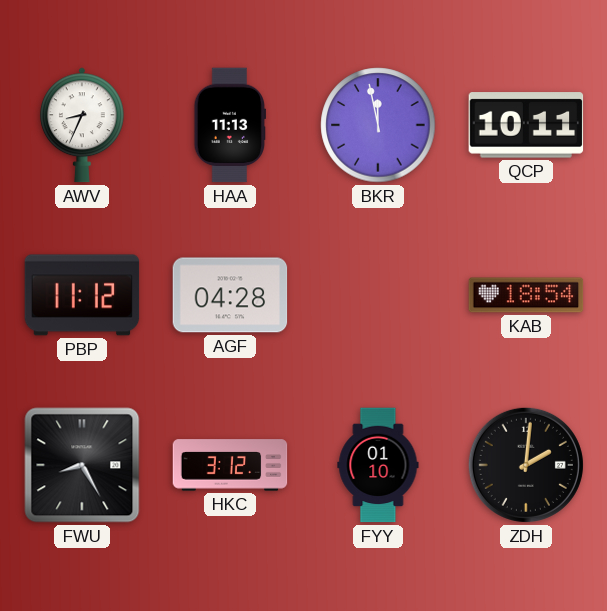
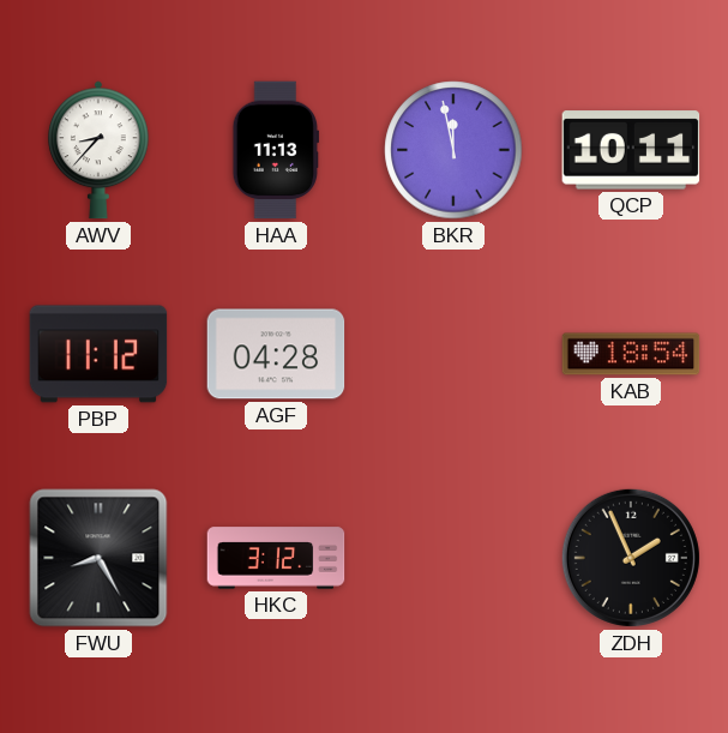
AWV: 8:34 -> 8:37
FYY: 01:10 -> none
ZDH: 2:01 -> 1:56
